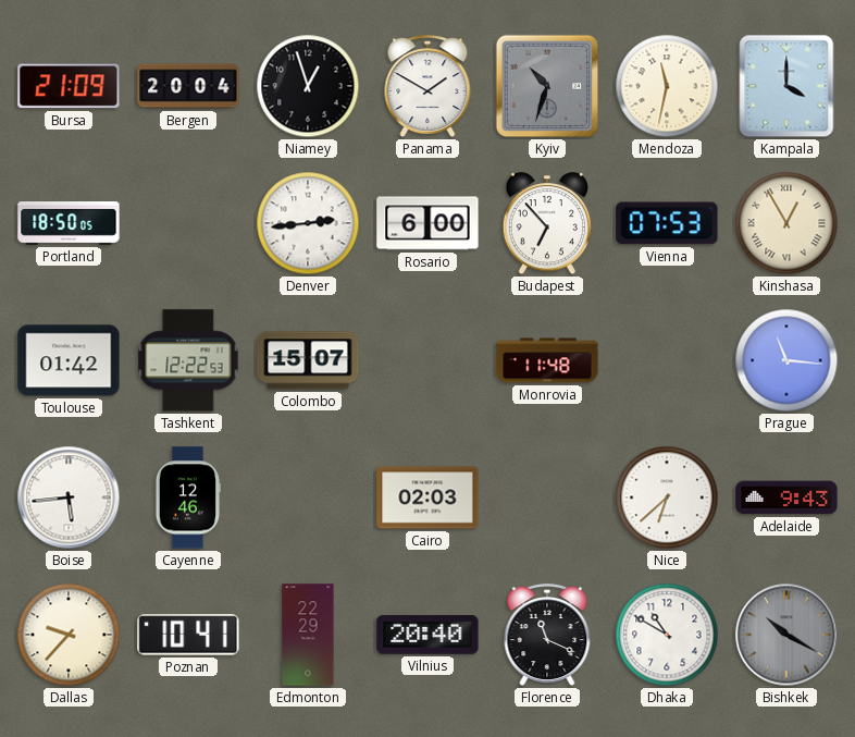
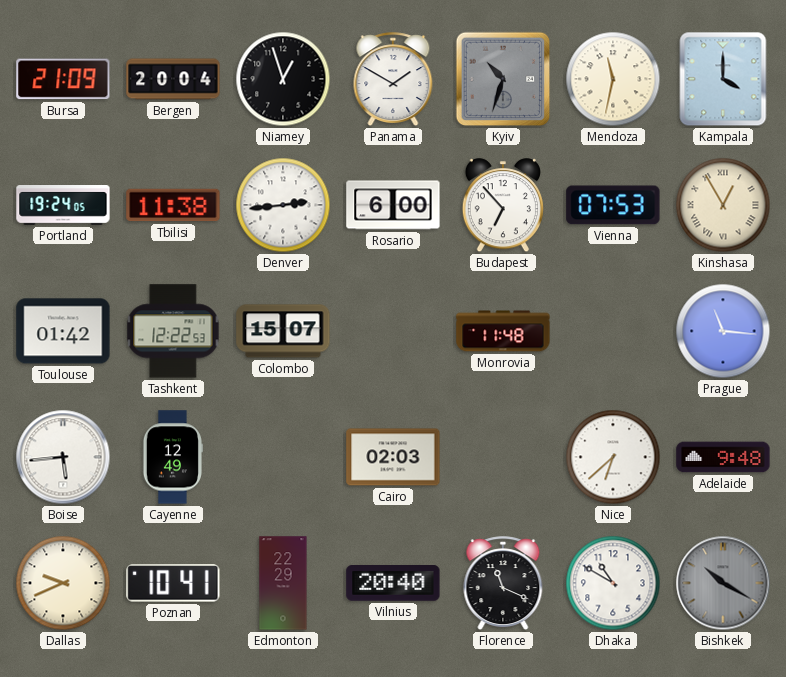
Portland: 18:50 -> 19:24
Tbilisi: none -> 11:38
Cayenne: 12:46 -> 12:49
Adelaide: 9:43 -> 9:48
Dallas: 9:37 -> 9:41
